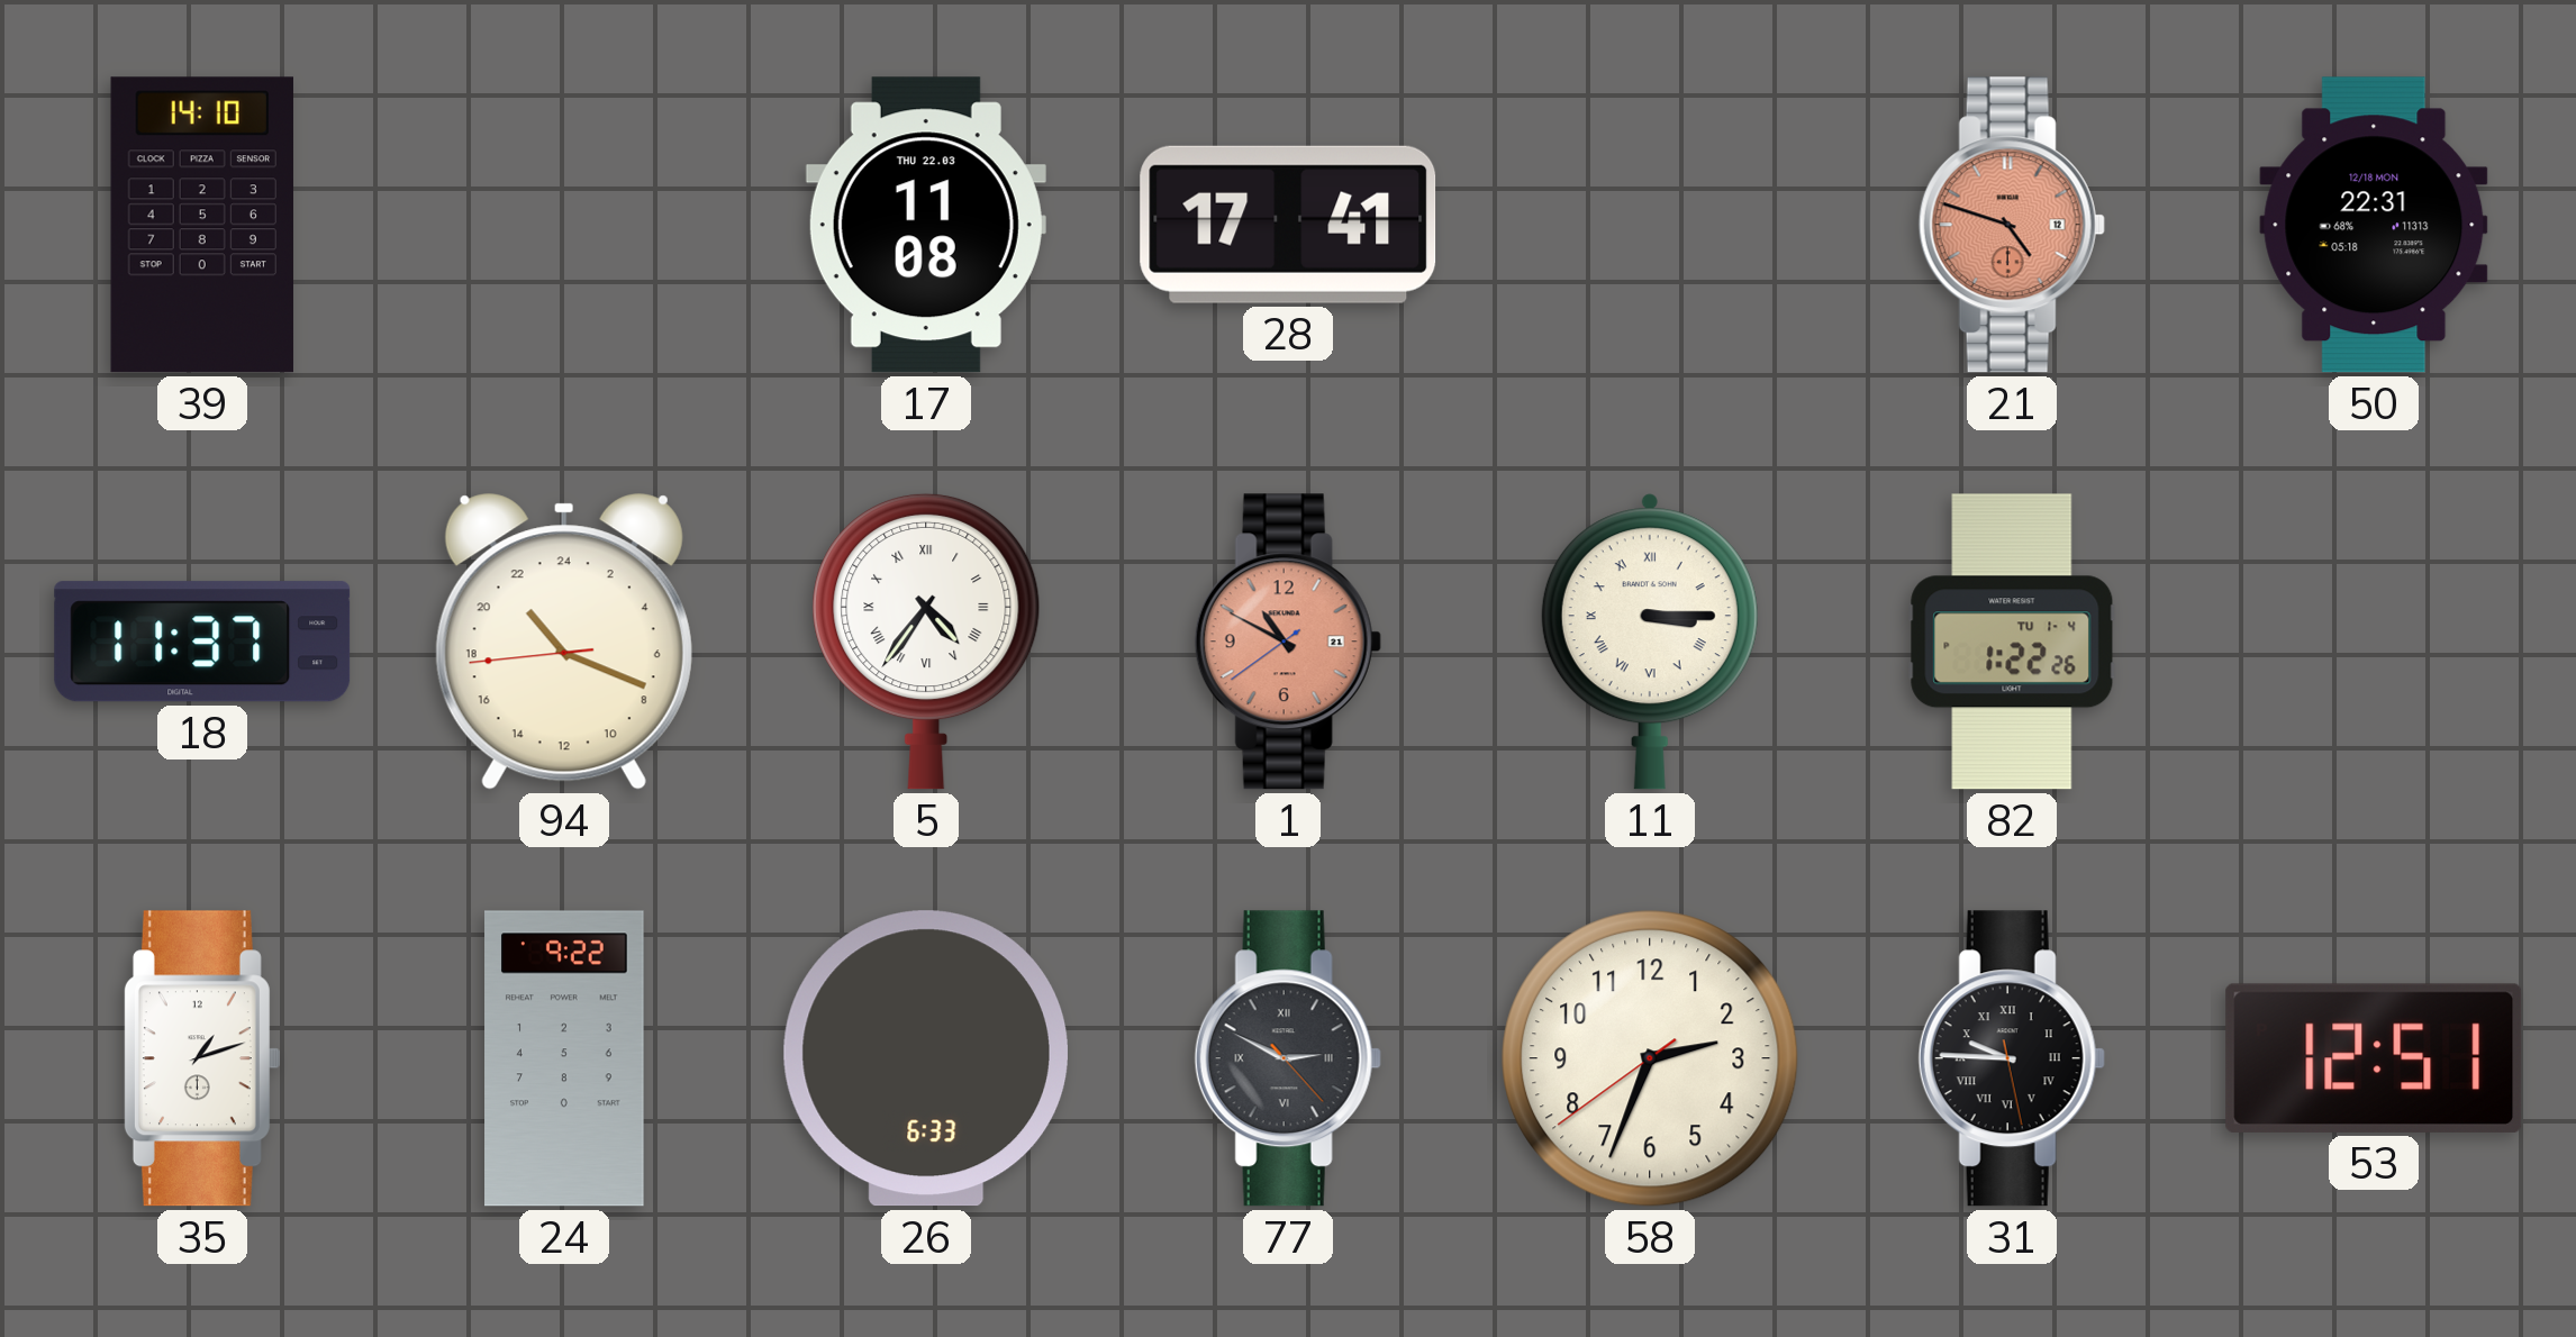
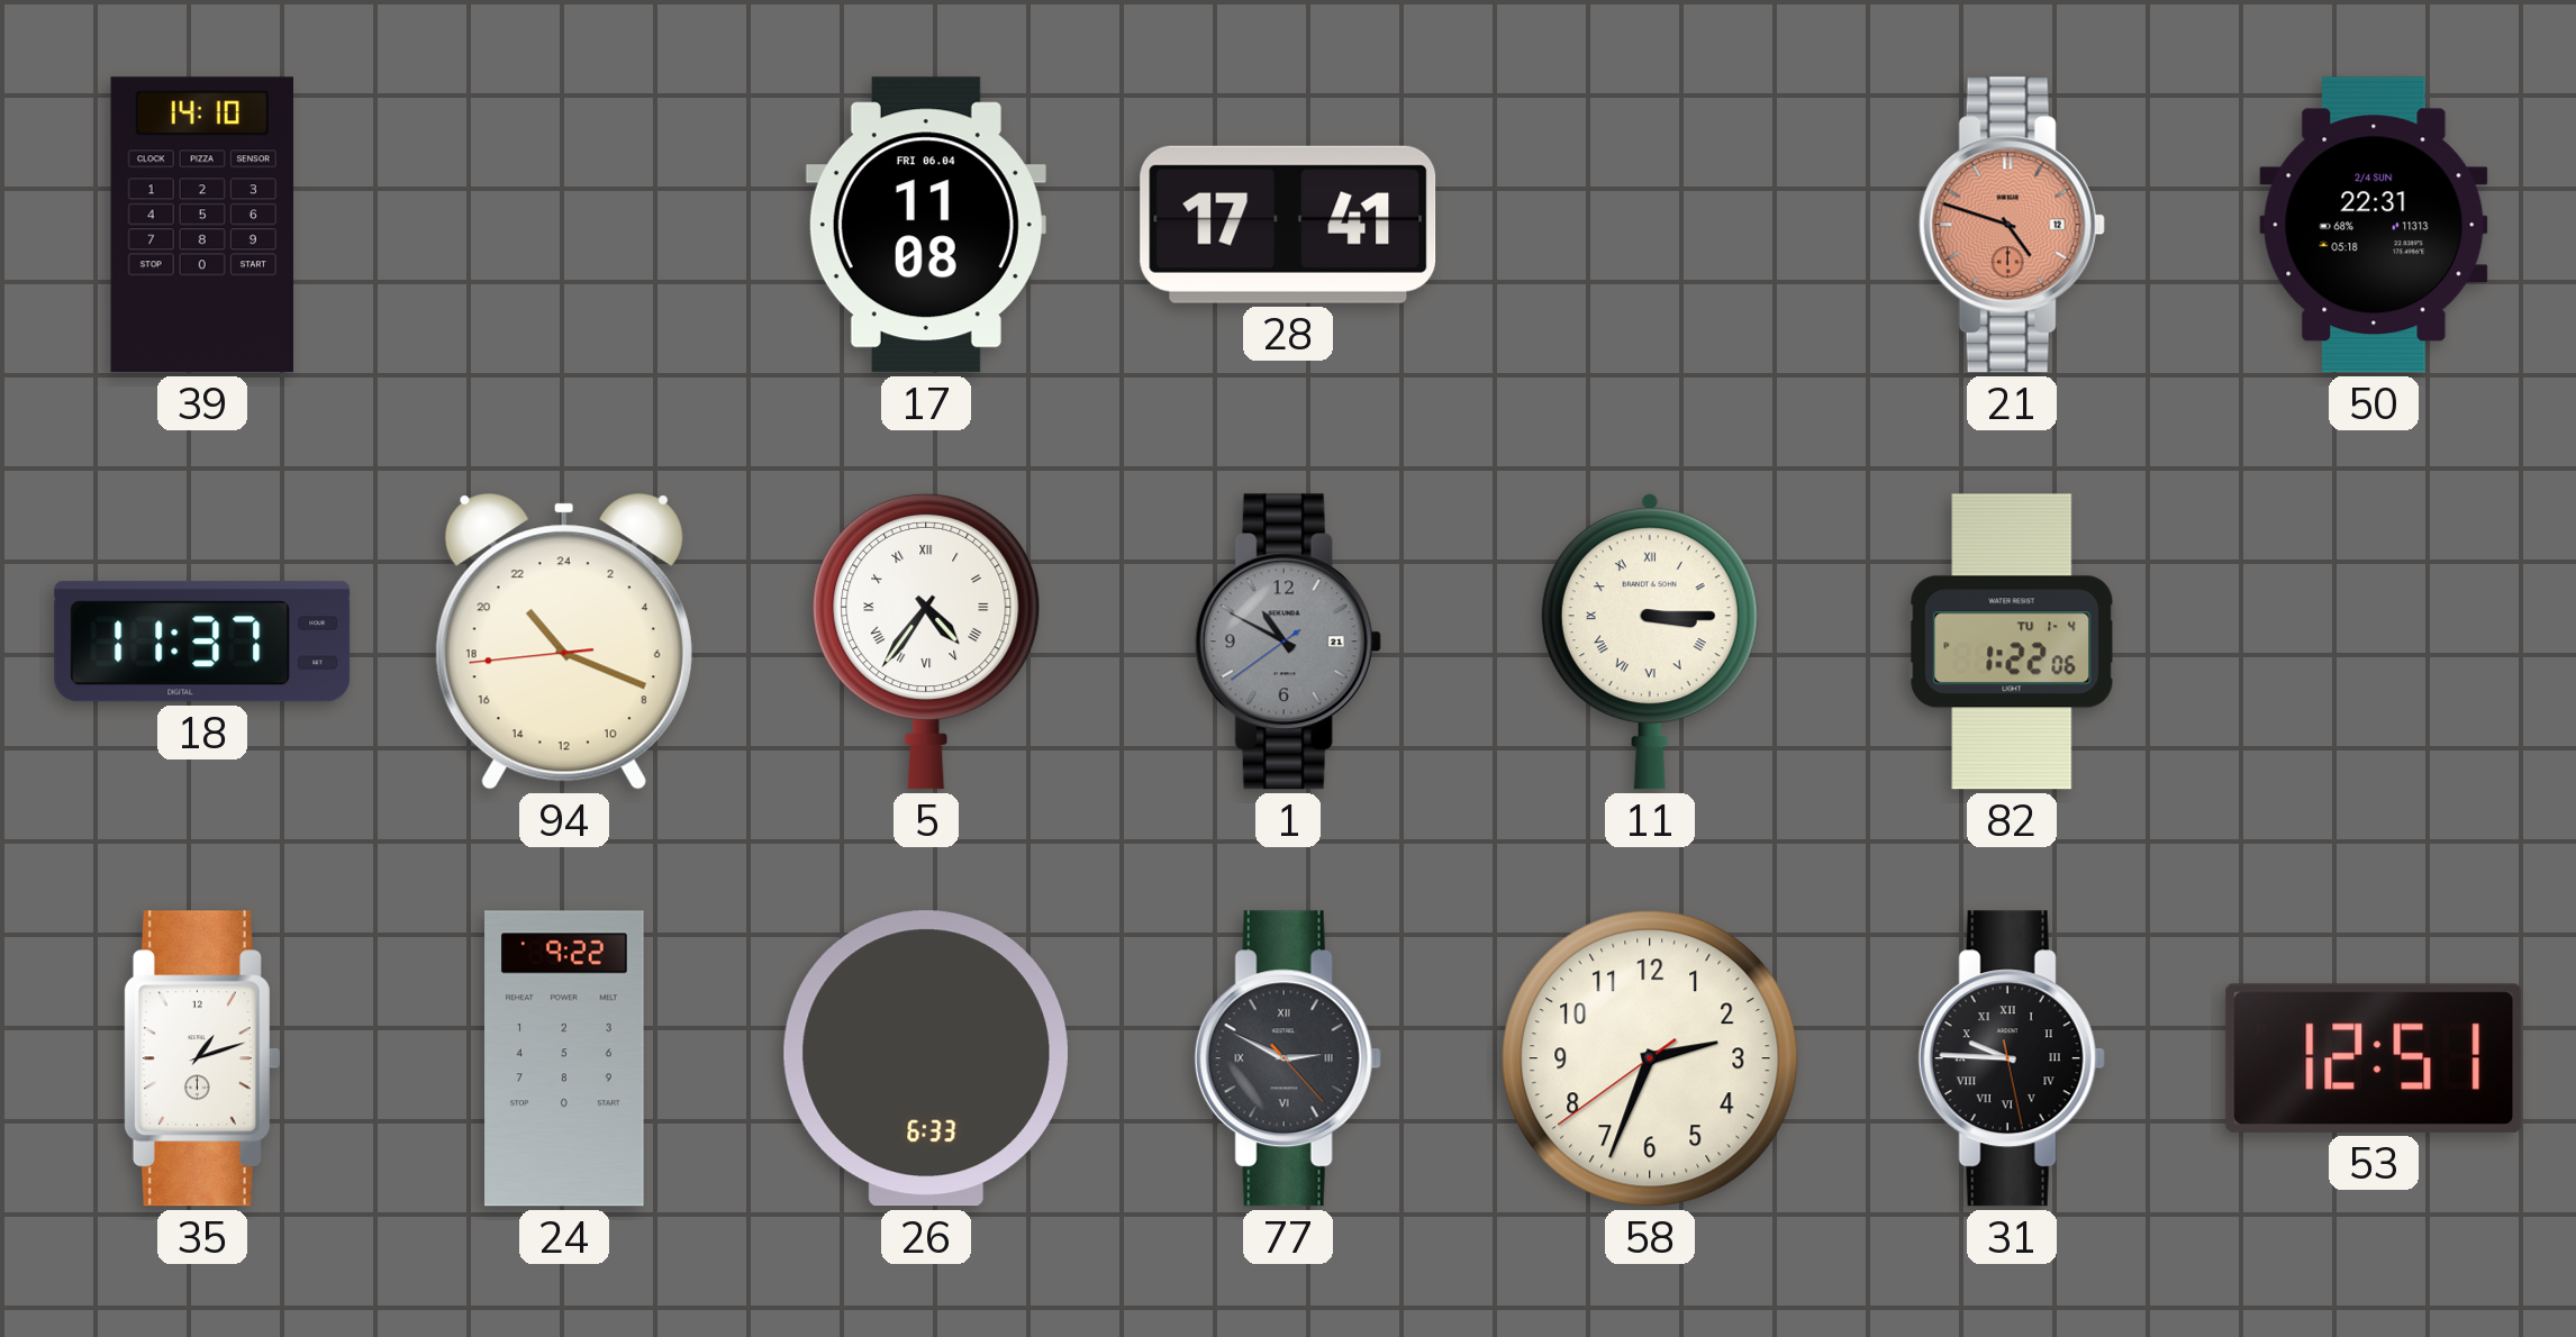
17 date: THU 22.03 -> FRI 06.04
50 date: 12/18 MON -> 2/4 SUN
1 dial: salmon -> grey
82: 1:22:26 -> 1:22:06
